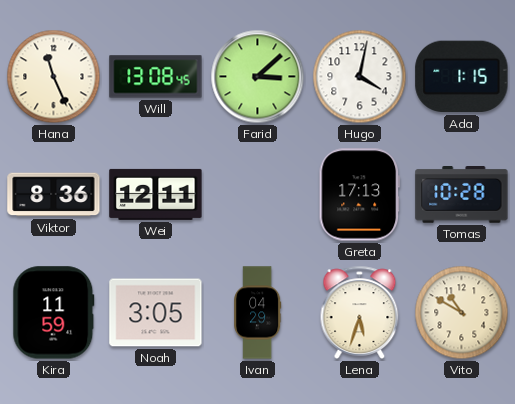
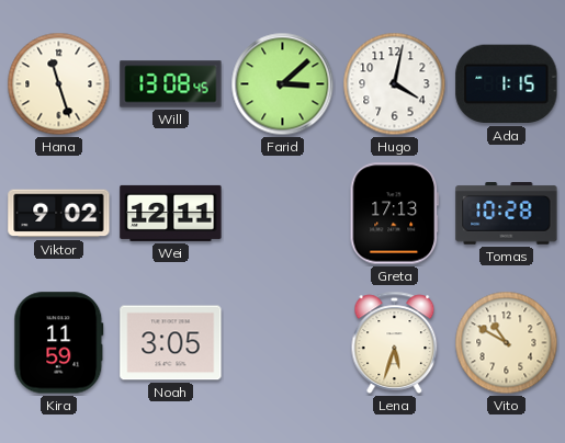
Hana: 11:26 -> 11:27
Viktor: 8:36 -> 9:02
Ivan: 04:29 -> none
